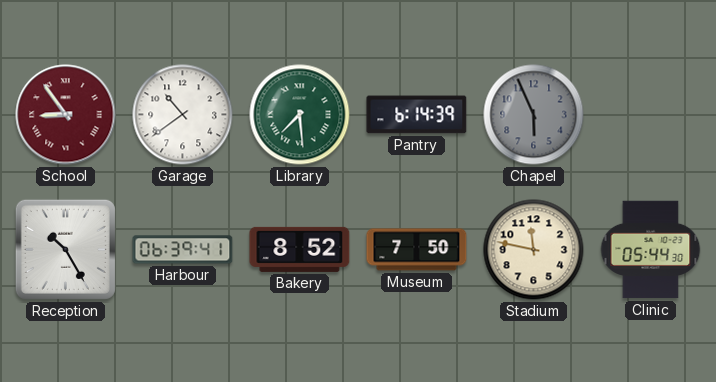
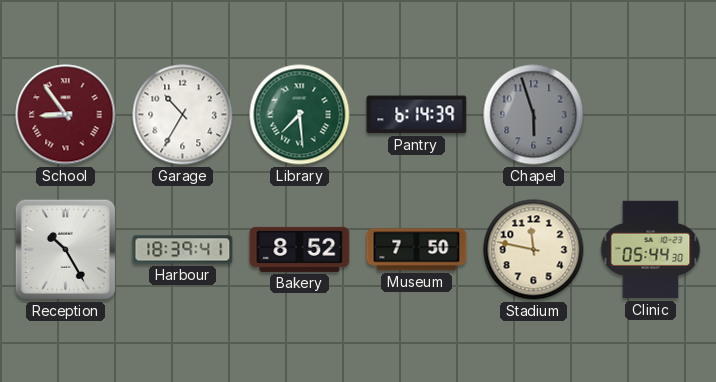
Garage: 10:39 -> 10:35
Chapel: 5:56 -> 5:57
Harbour: 06:39 -> 18:39
